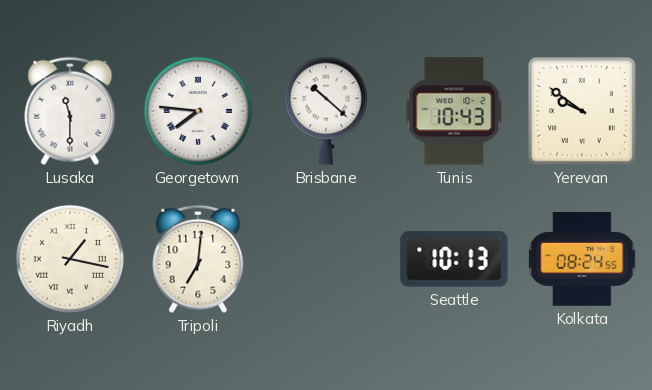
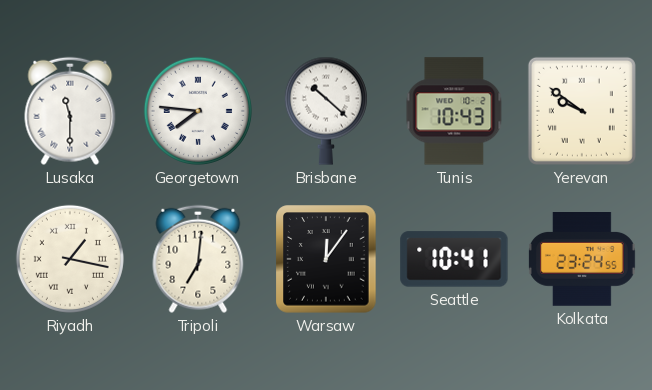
Warsaw: none -> 12:06
Seattle: 10:13 -> 10:41
Kolkata: 08:24 -> 23:24
